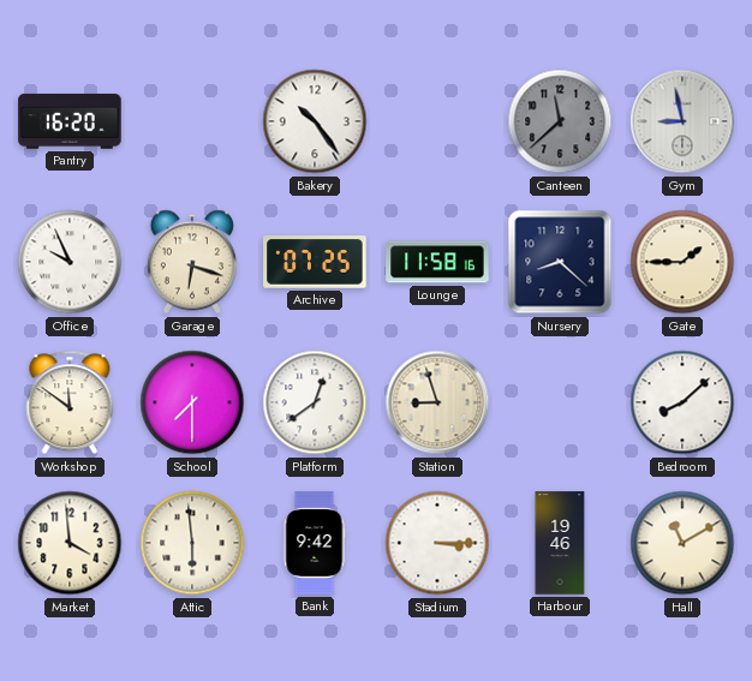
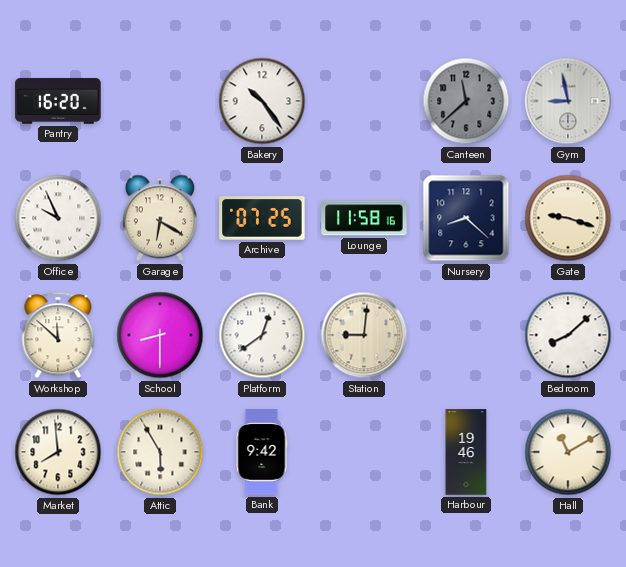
Garage: 6:18 -> 6:20
Gate: 1:45 -> 9:18
Workshop: 11:51 -> 11:52
School: 7:30 -> 8:30
Station: 8:57 -> 9:01
Market: 3:59 -> 7:59
Attic: 5:59 -> 5:55
Stadium: 3:15 -> none
